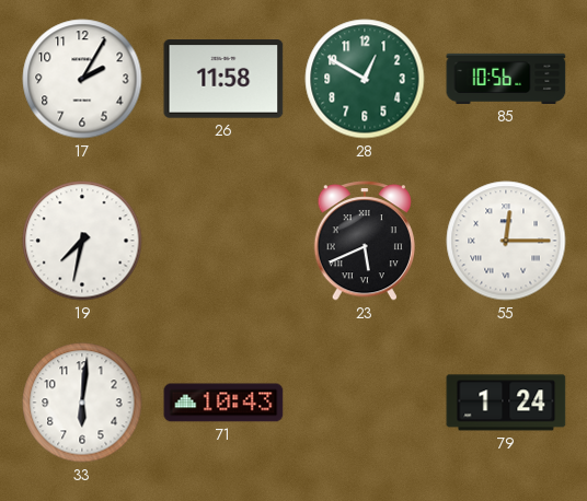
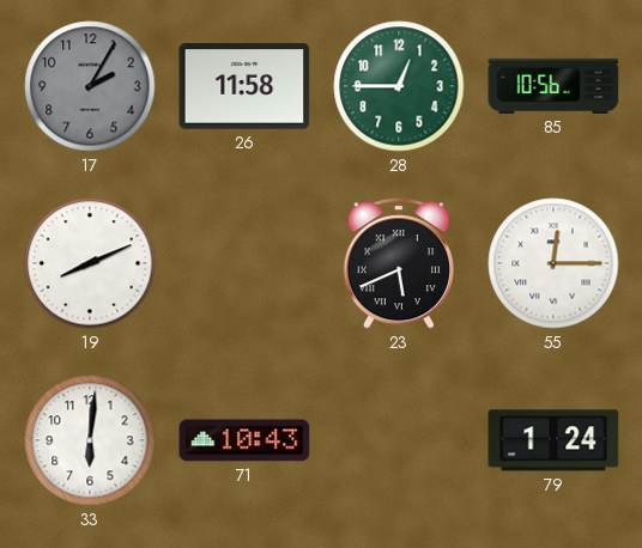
17 dial: white -> grey
28: 12:50 -> 12:45
19: 7:32 -> 8:11
